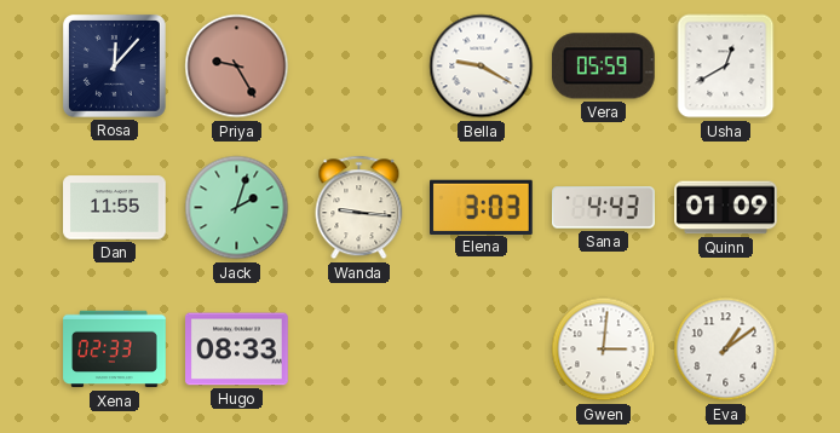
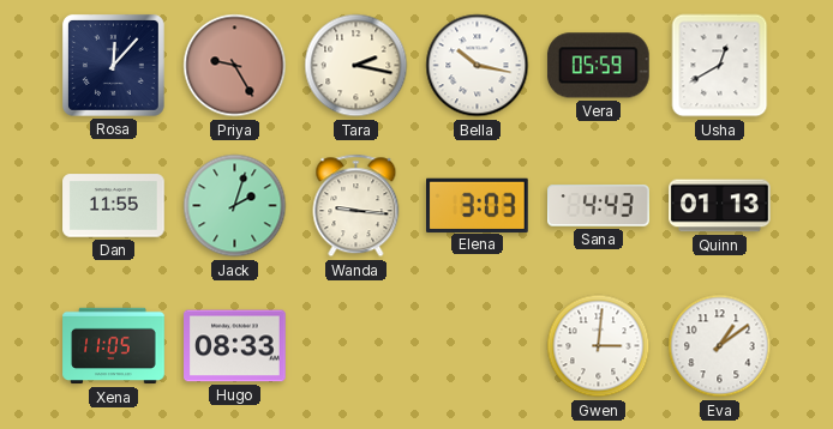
Tara: none -> 2:17
Bella: 9:20 -> 10:17
Quinn: 01:09 -> 01:13
Xena: 02:33 -> 11:05
